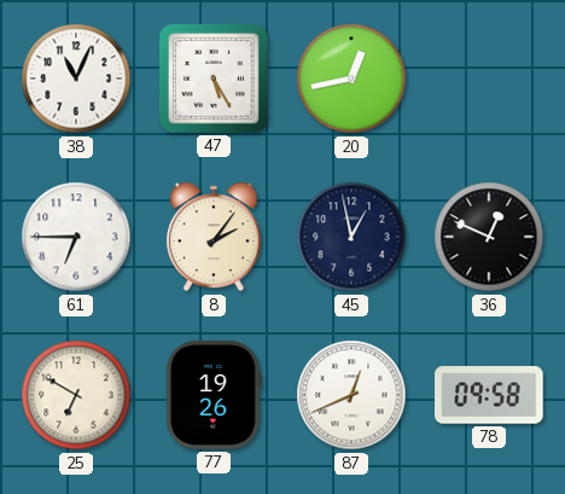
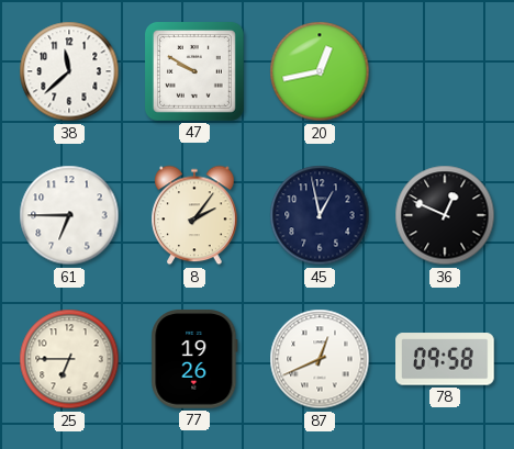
38: 11:04 -> 11:38
47: 5:25 -> 9:50
25: 6:50 -> 6:45
